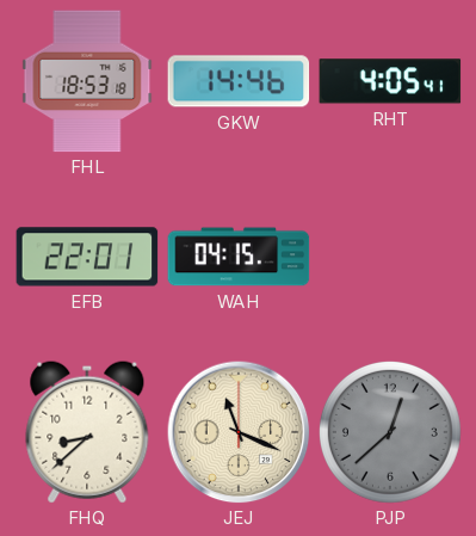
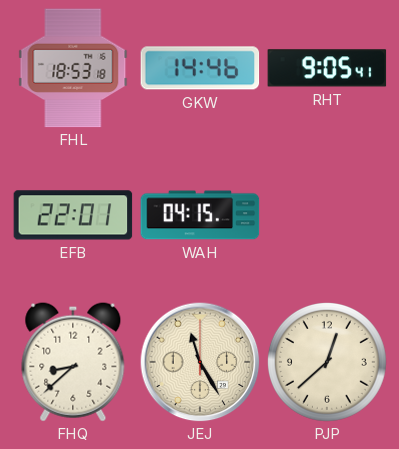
RHT: 4:05 -> 9:05
JEJ: 11:19 -> 11:25
PJP dial: grey -> cream
